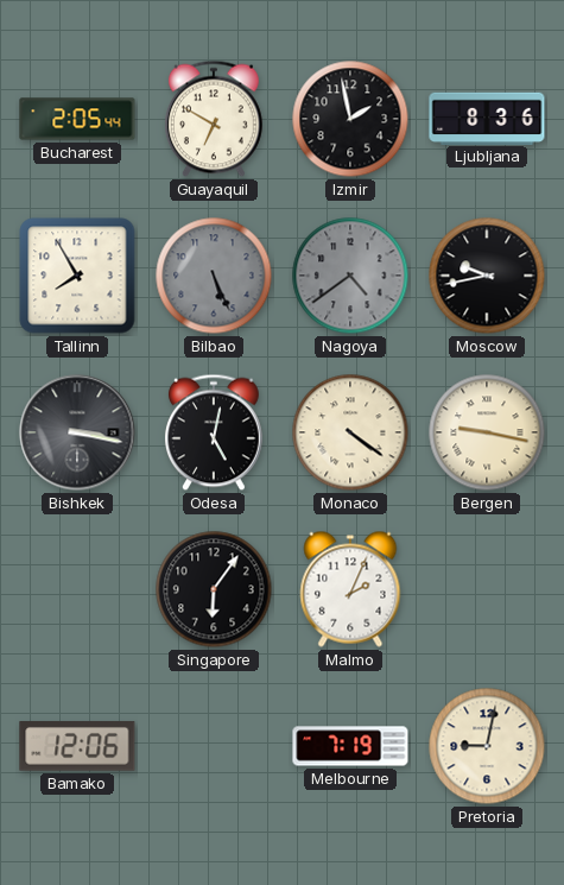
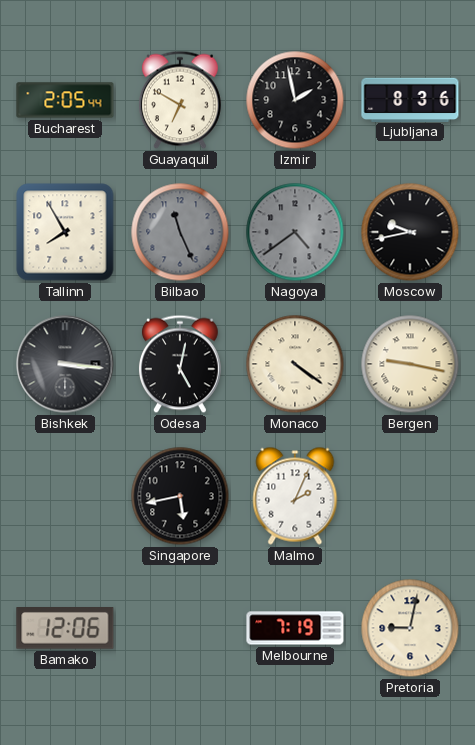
Bilbao: 5:26 -> 11:26
Bishkek: 3:17 -> 3:16
Singapore: 6:06 -> 5:43
